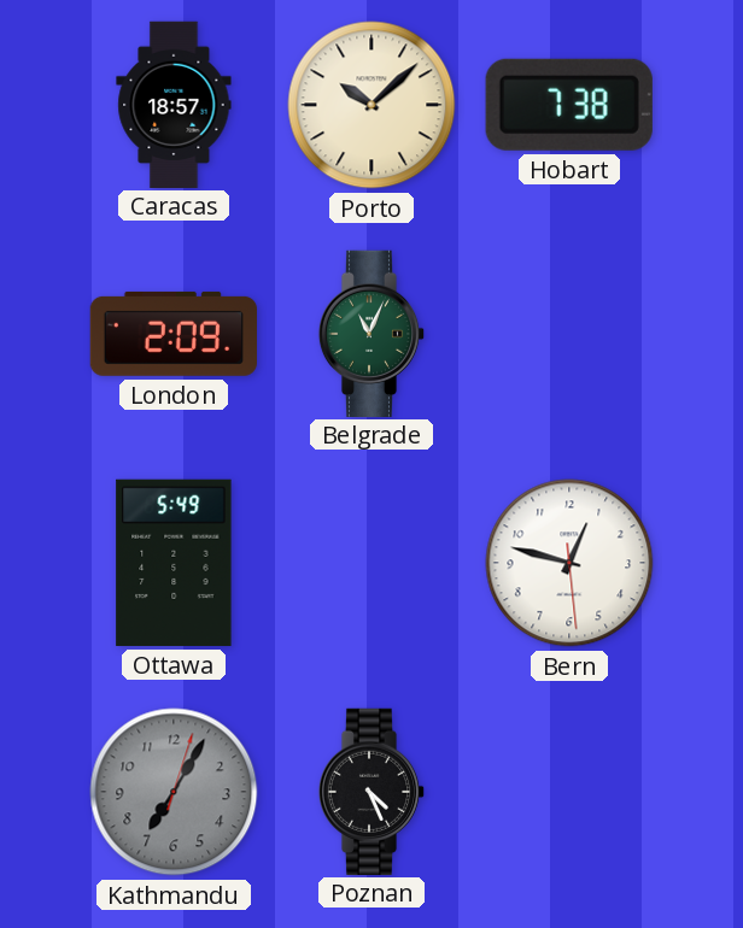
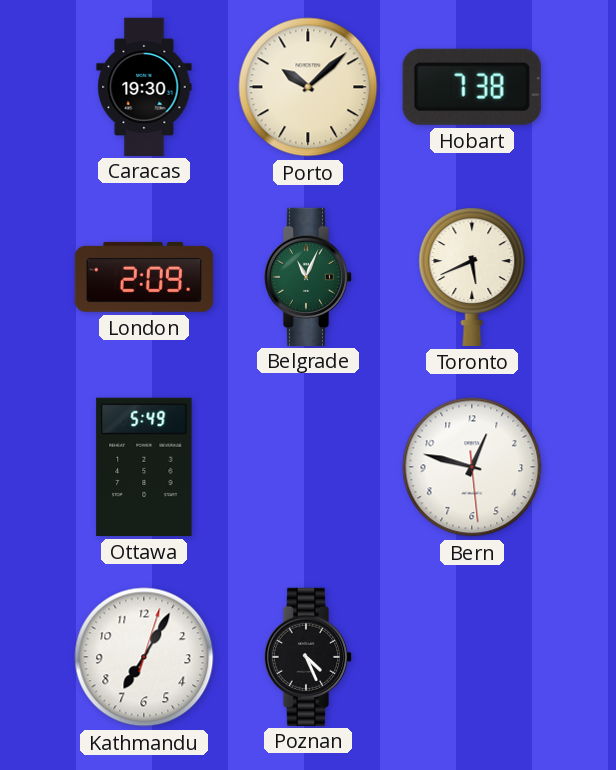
Caracas: 18:57 -> 19:30
Toronto: none -> 5:41
Kathmandu dial: grey -> white
